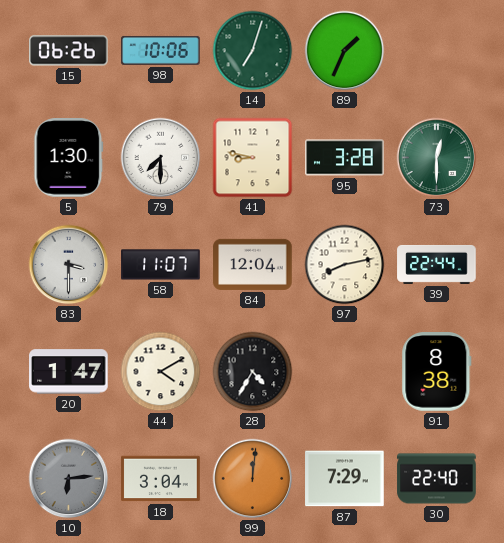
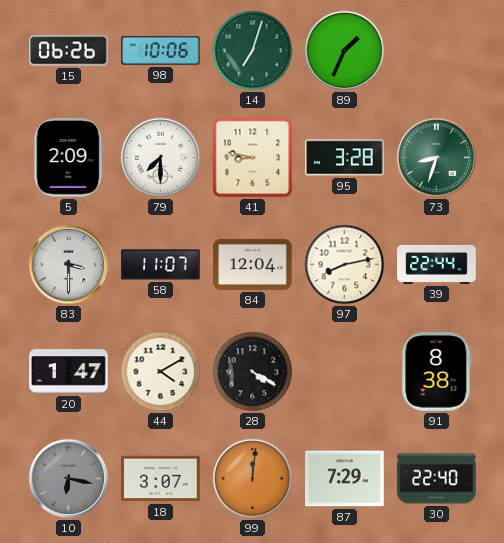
5: 1:30 -> 2:09
73: 12:30 -> 8:33
28: 4:35 -> 4:20
10: 6:14 -> 6:17
18: 3:04 -> 3:07
